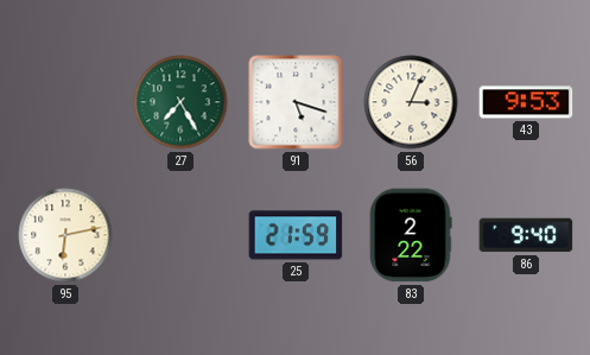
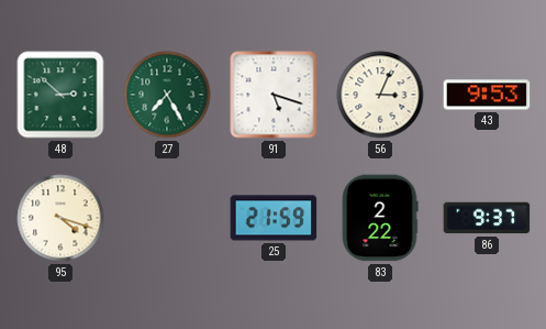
48: none -> 2:52
95: 6:13 -> 4:18
86: 9:40 -> 9:37
